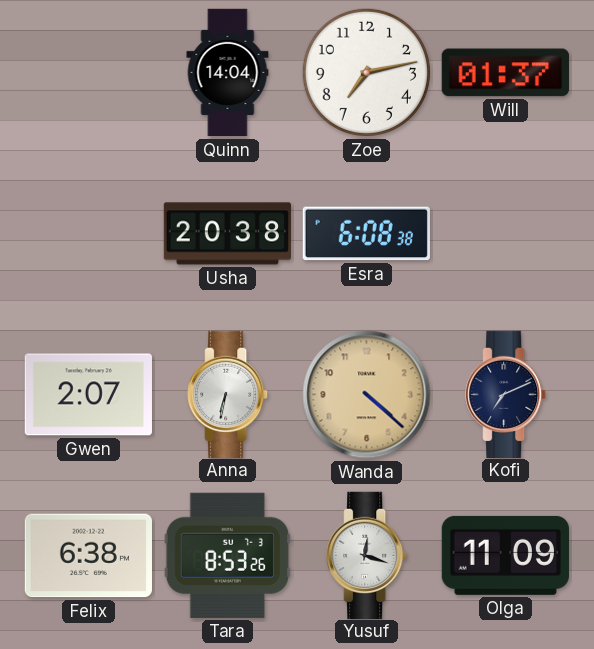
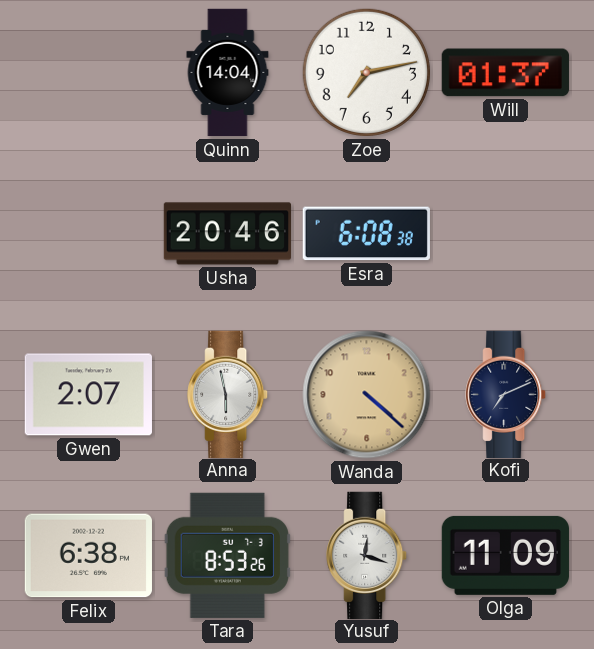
Usha: 20:38 -> 20:46
Anna: 6:32 -> 5:58
